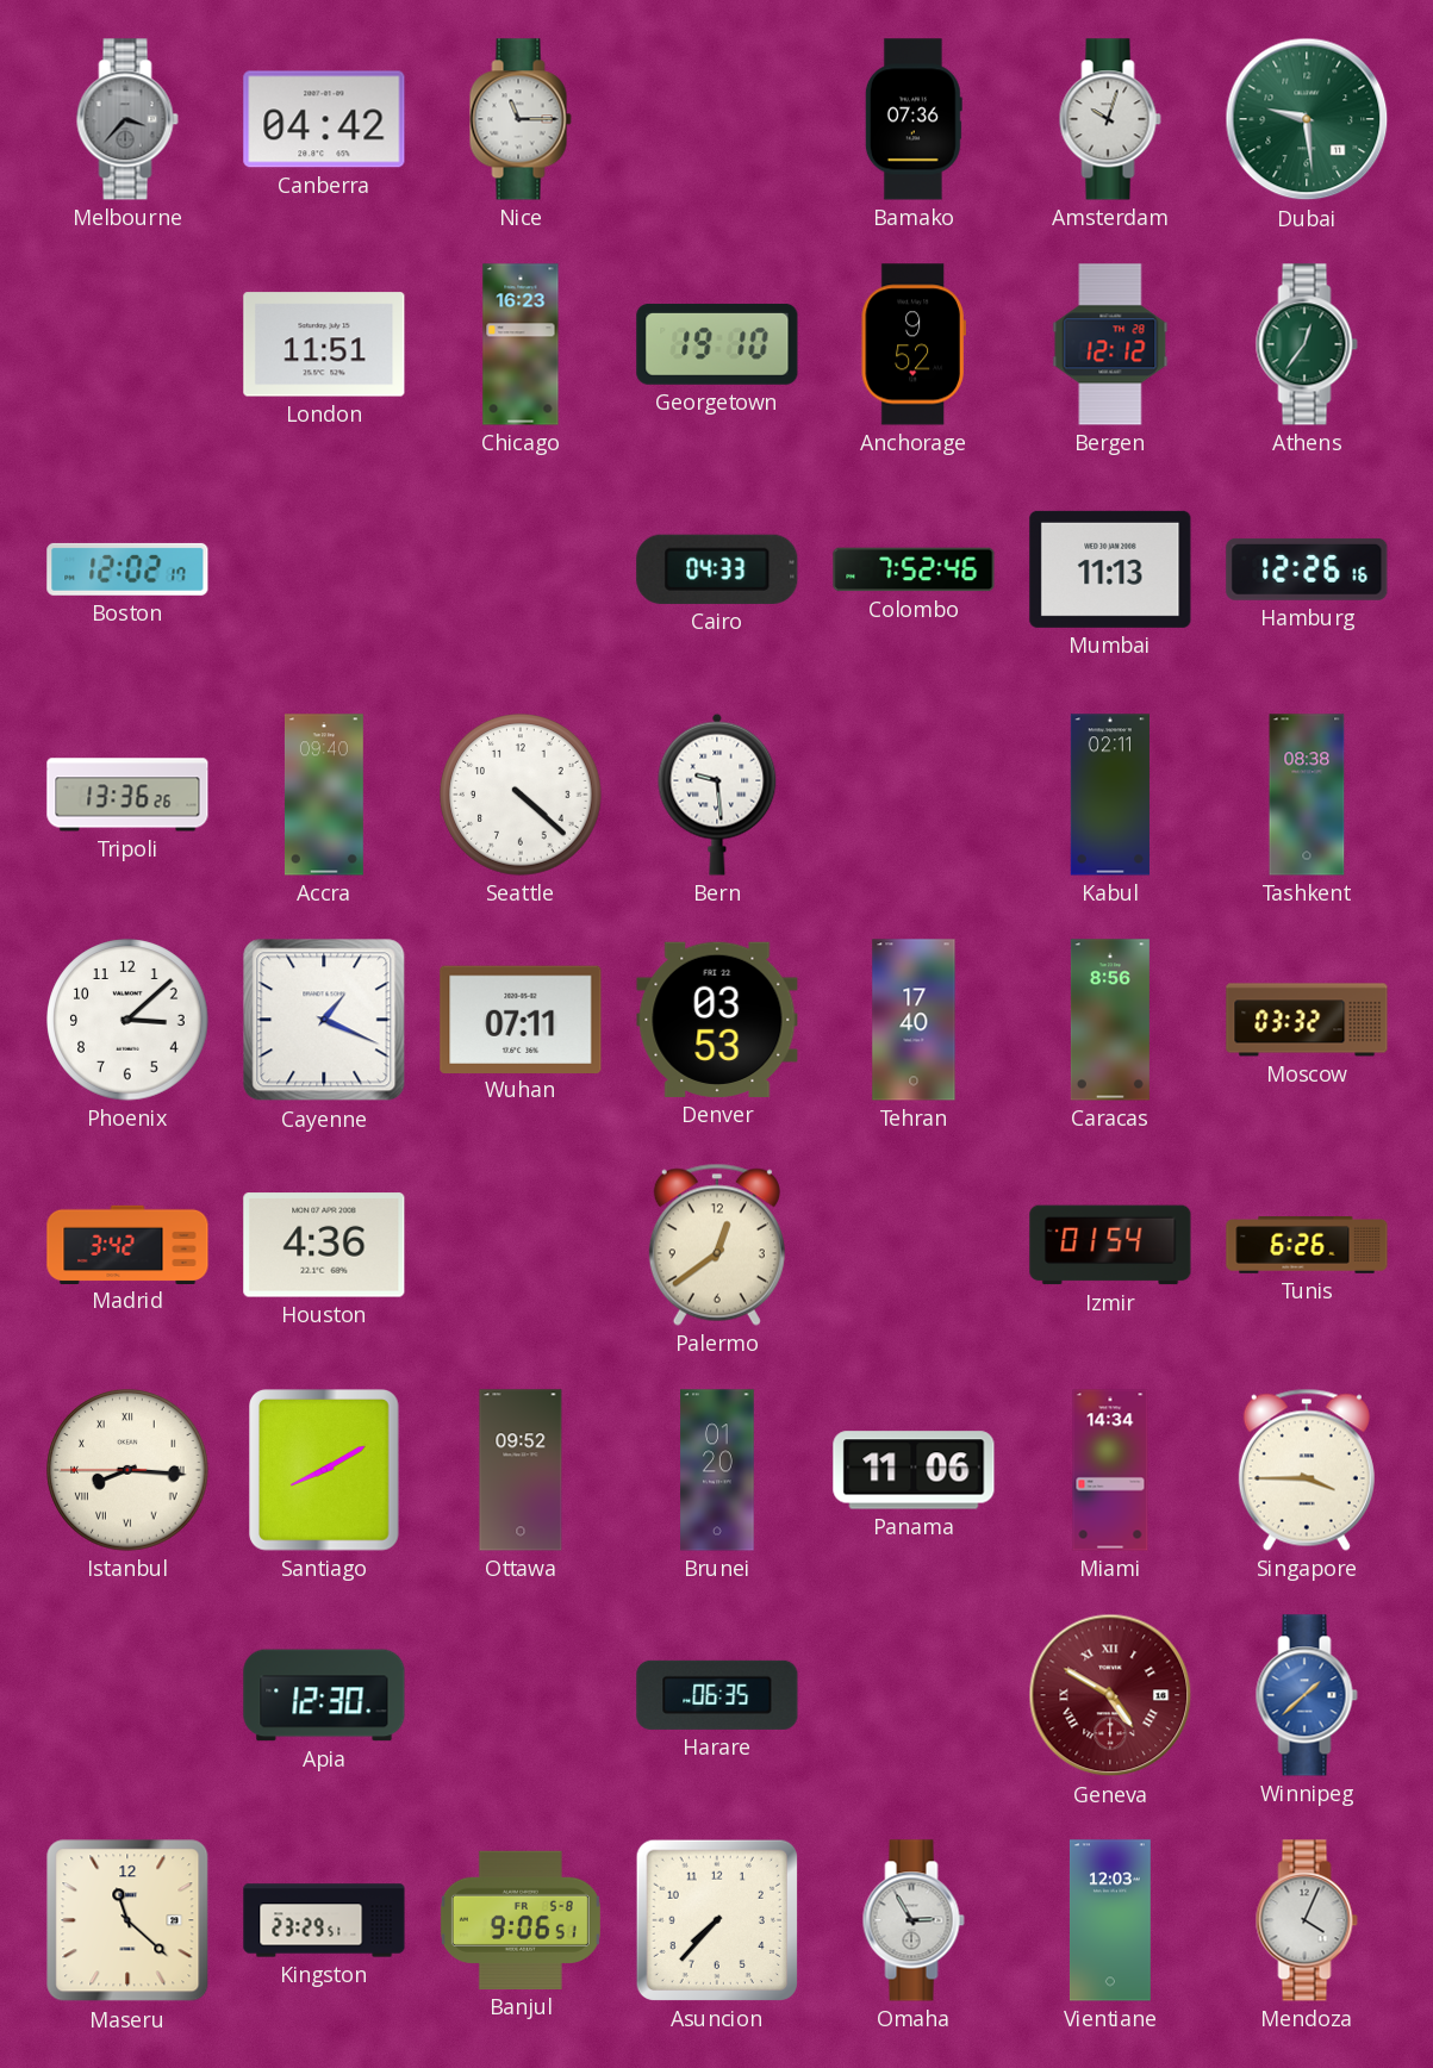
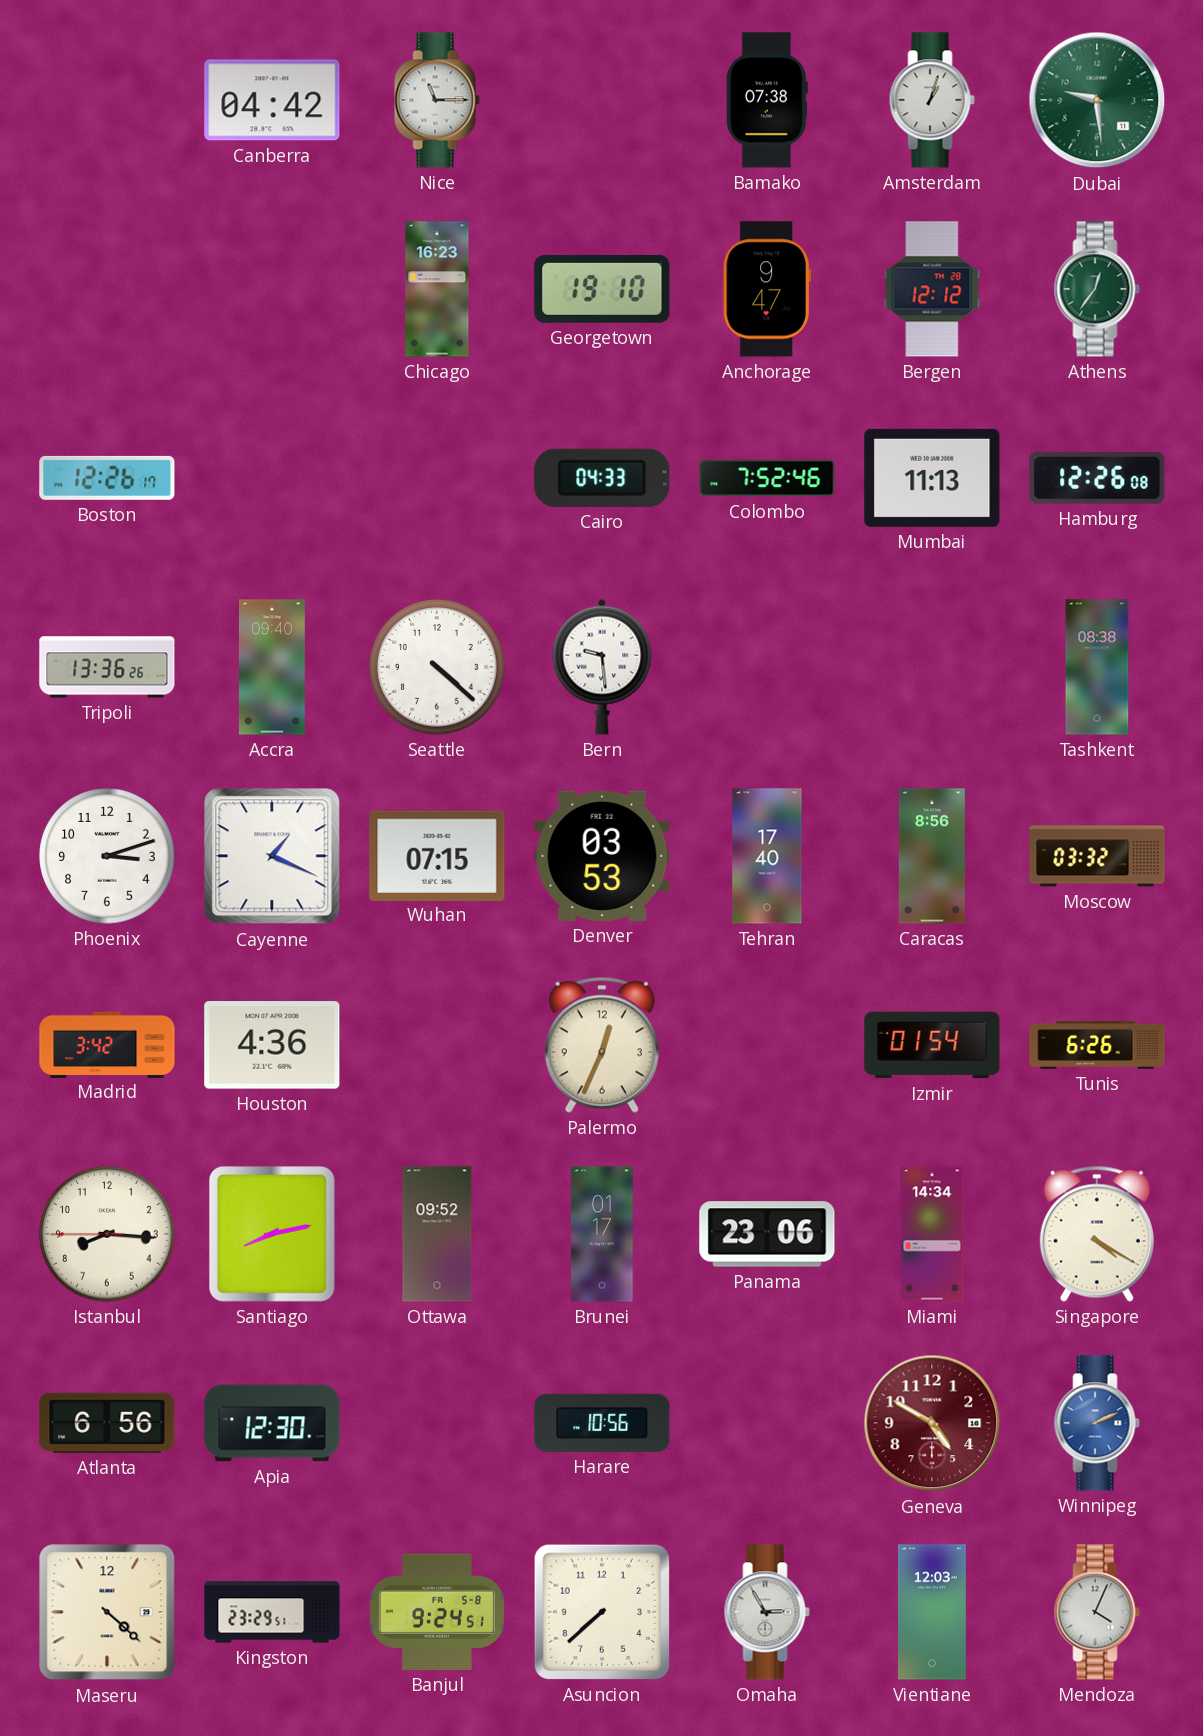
Melbourne: 3:37 -> none
Bamako: 07:36 -> 07:38
Amsterdam: 10:03 -> 1:03
London: 11:51 -> none
Anchorage: 9:52 -> 9:47
Boston: 12:02 -> 12:26
Hamburg: 12:26:16 -> 12:26:08
Kabul: 02:11 -> none
Phoenix: 3:08 -> 3:12
Wuhan: 07:11 -> 07:15
Palermo: 12:39 -> 12:34
Istanbul numerals: Roman -> Arabic
Santiago: 8:10 -> 8:13
Brunei: 01:20 -> 01:17
Panama: 11:06 -> 23:06
Singapore: 3:45 -> 4:20
Atlanta: none -> 6:56
Harare: 06:35 -> 10:56
Geneva numerals: Roman -> Arabic
Winnipeg: 1:38 -> 2:11
Maseru: 11:22 -> 4:22
Banjul: 9:06 -> 9:24
Asuncion: 7:37 -> 7:38
